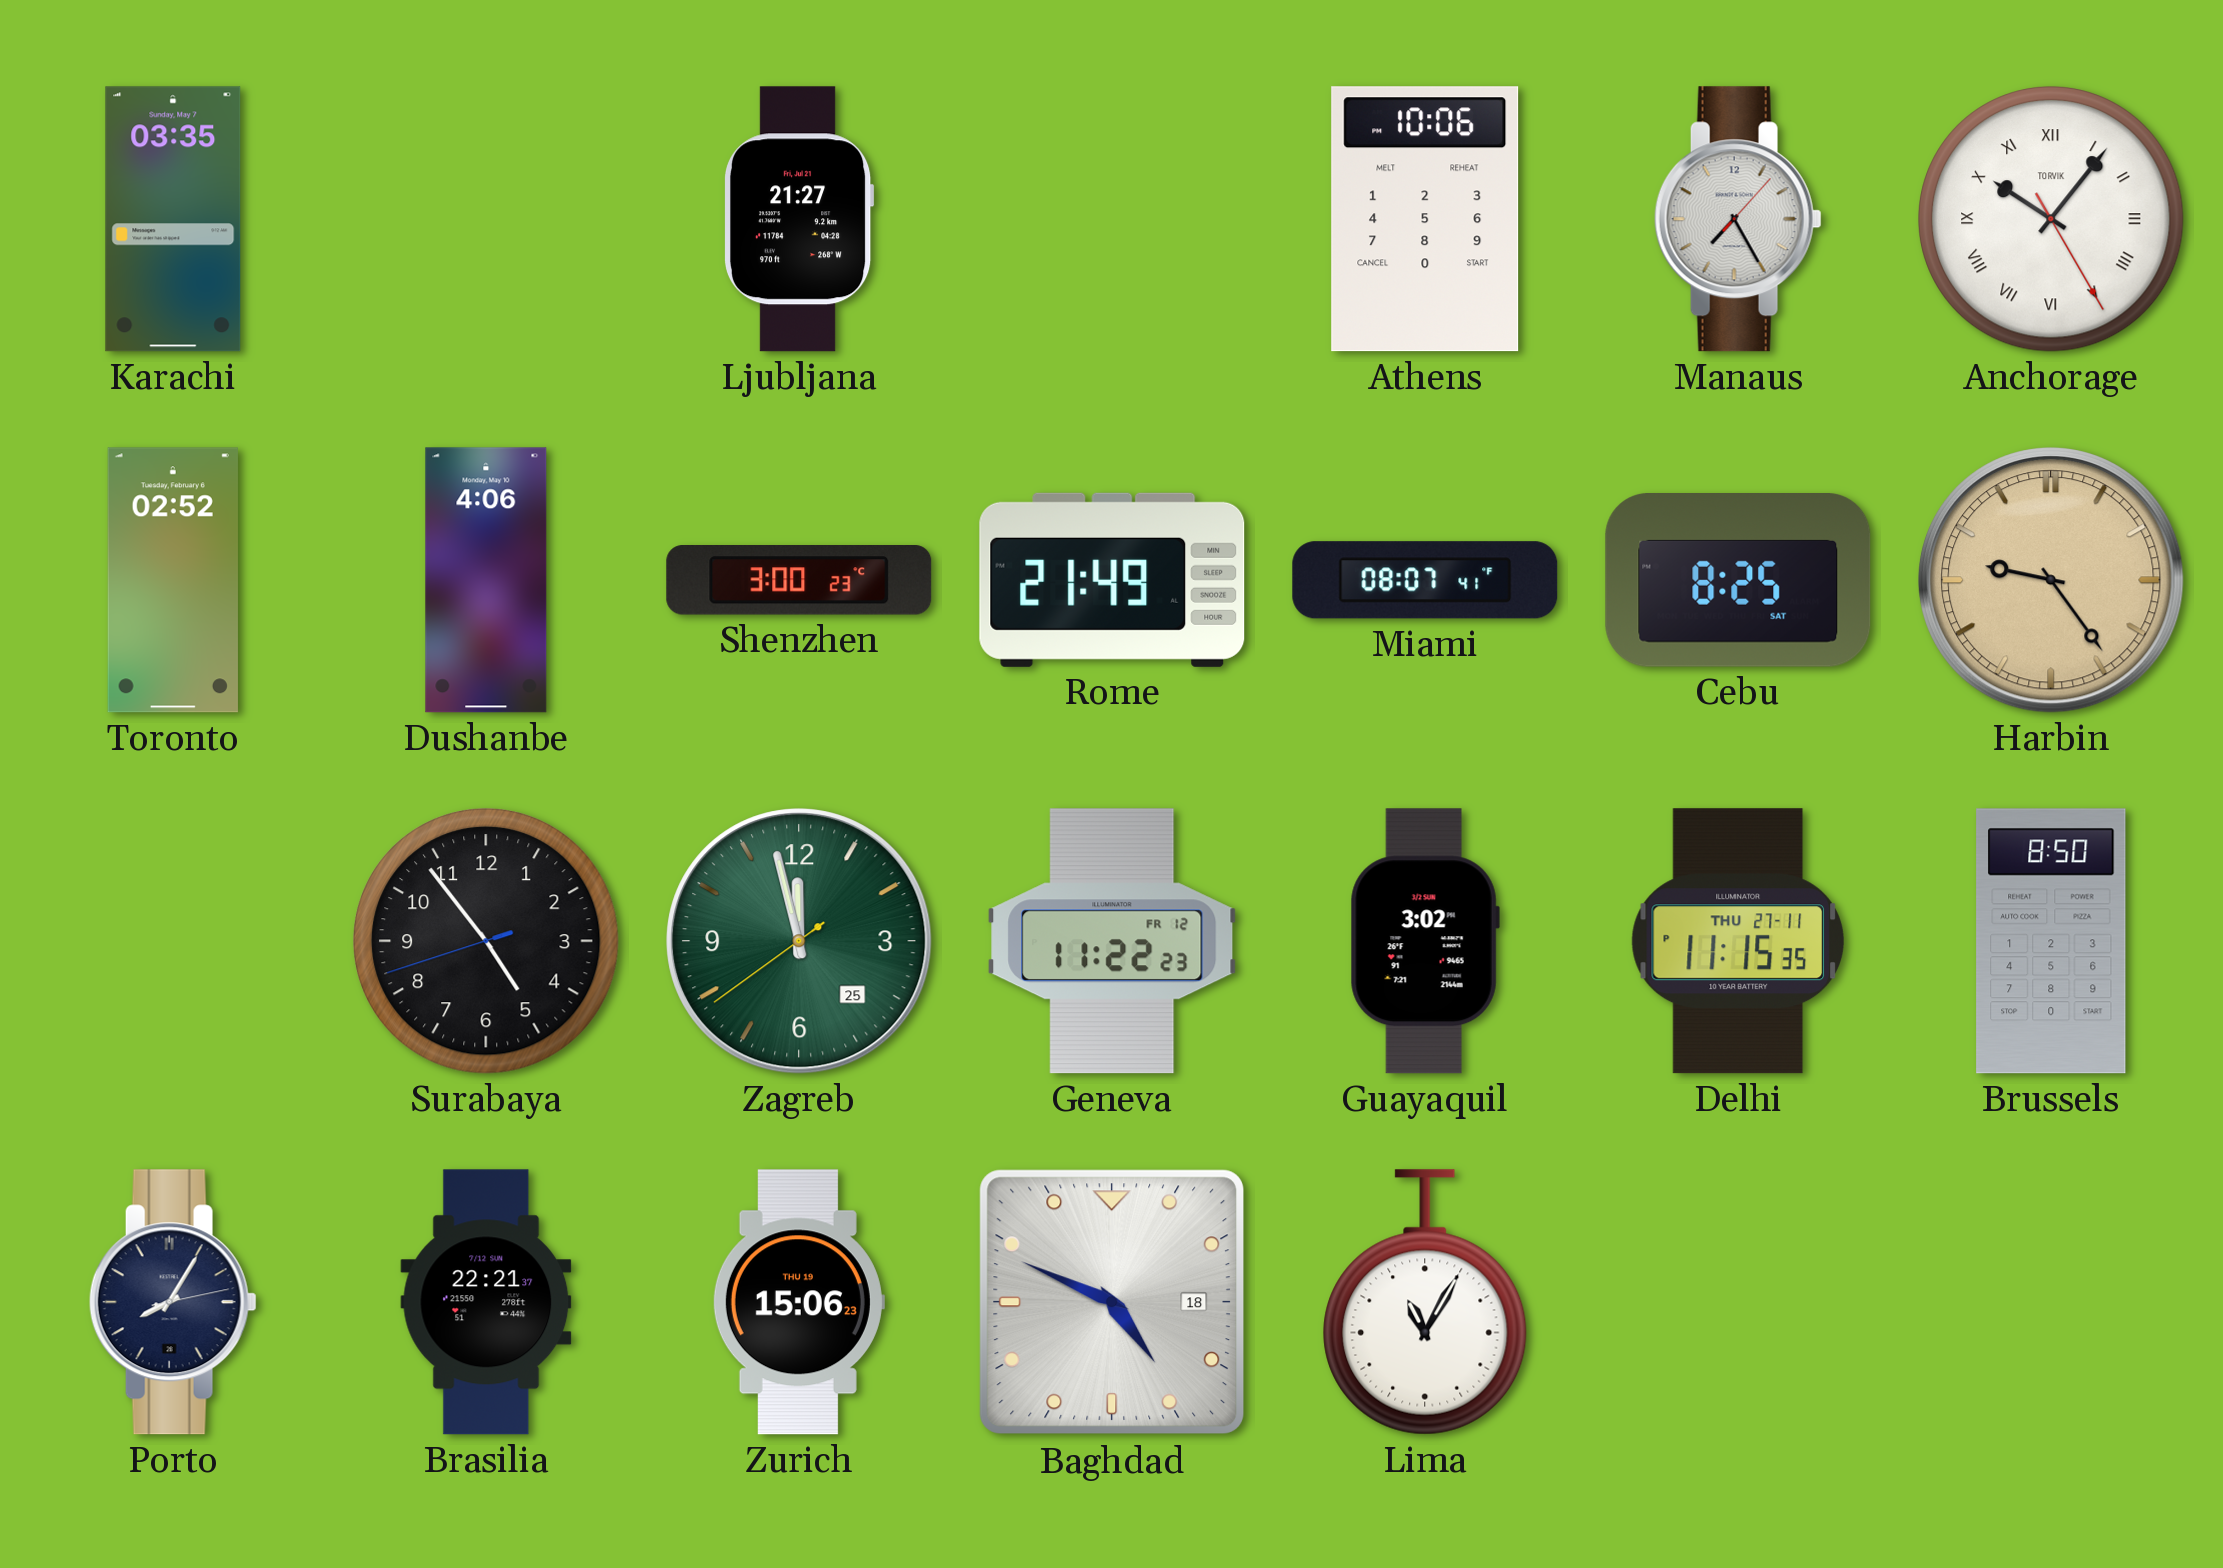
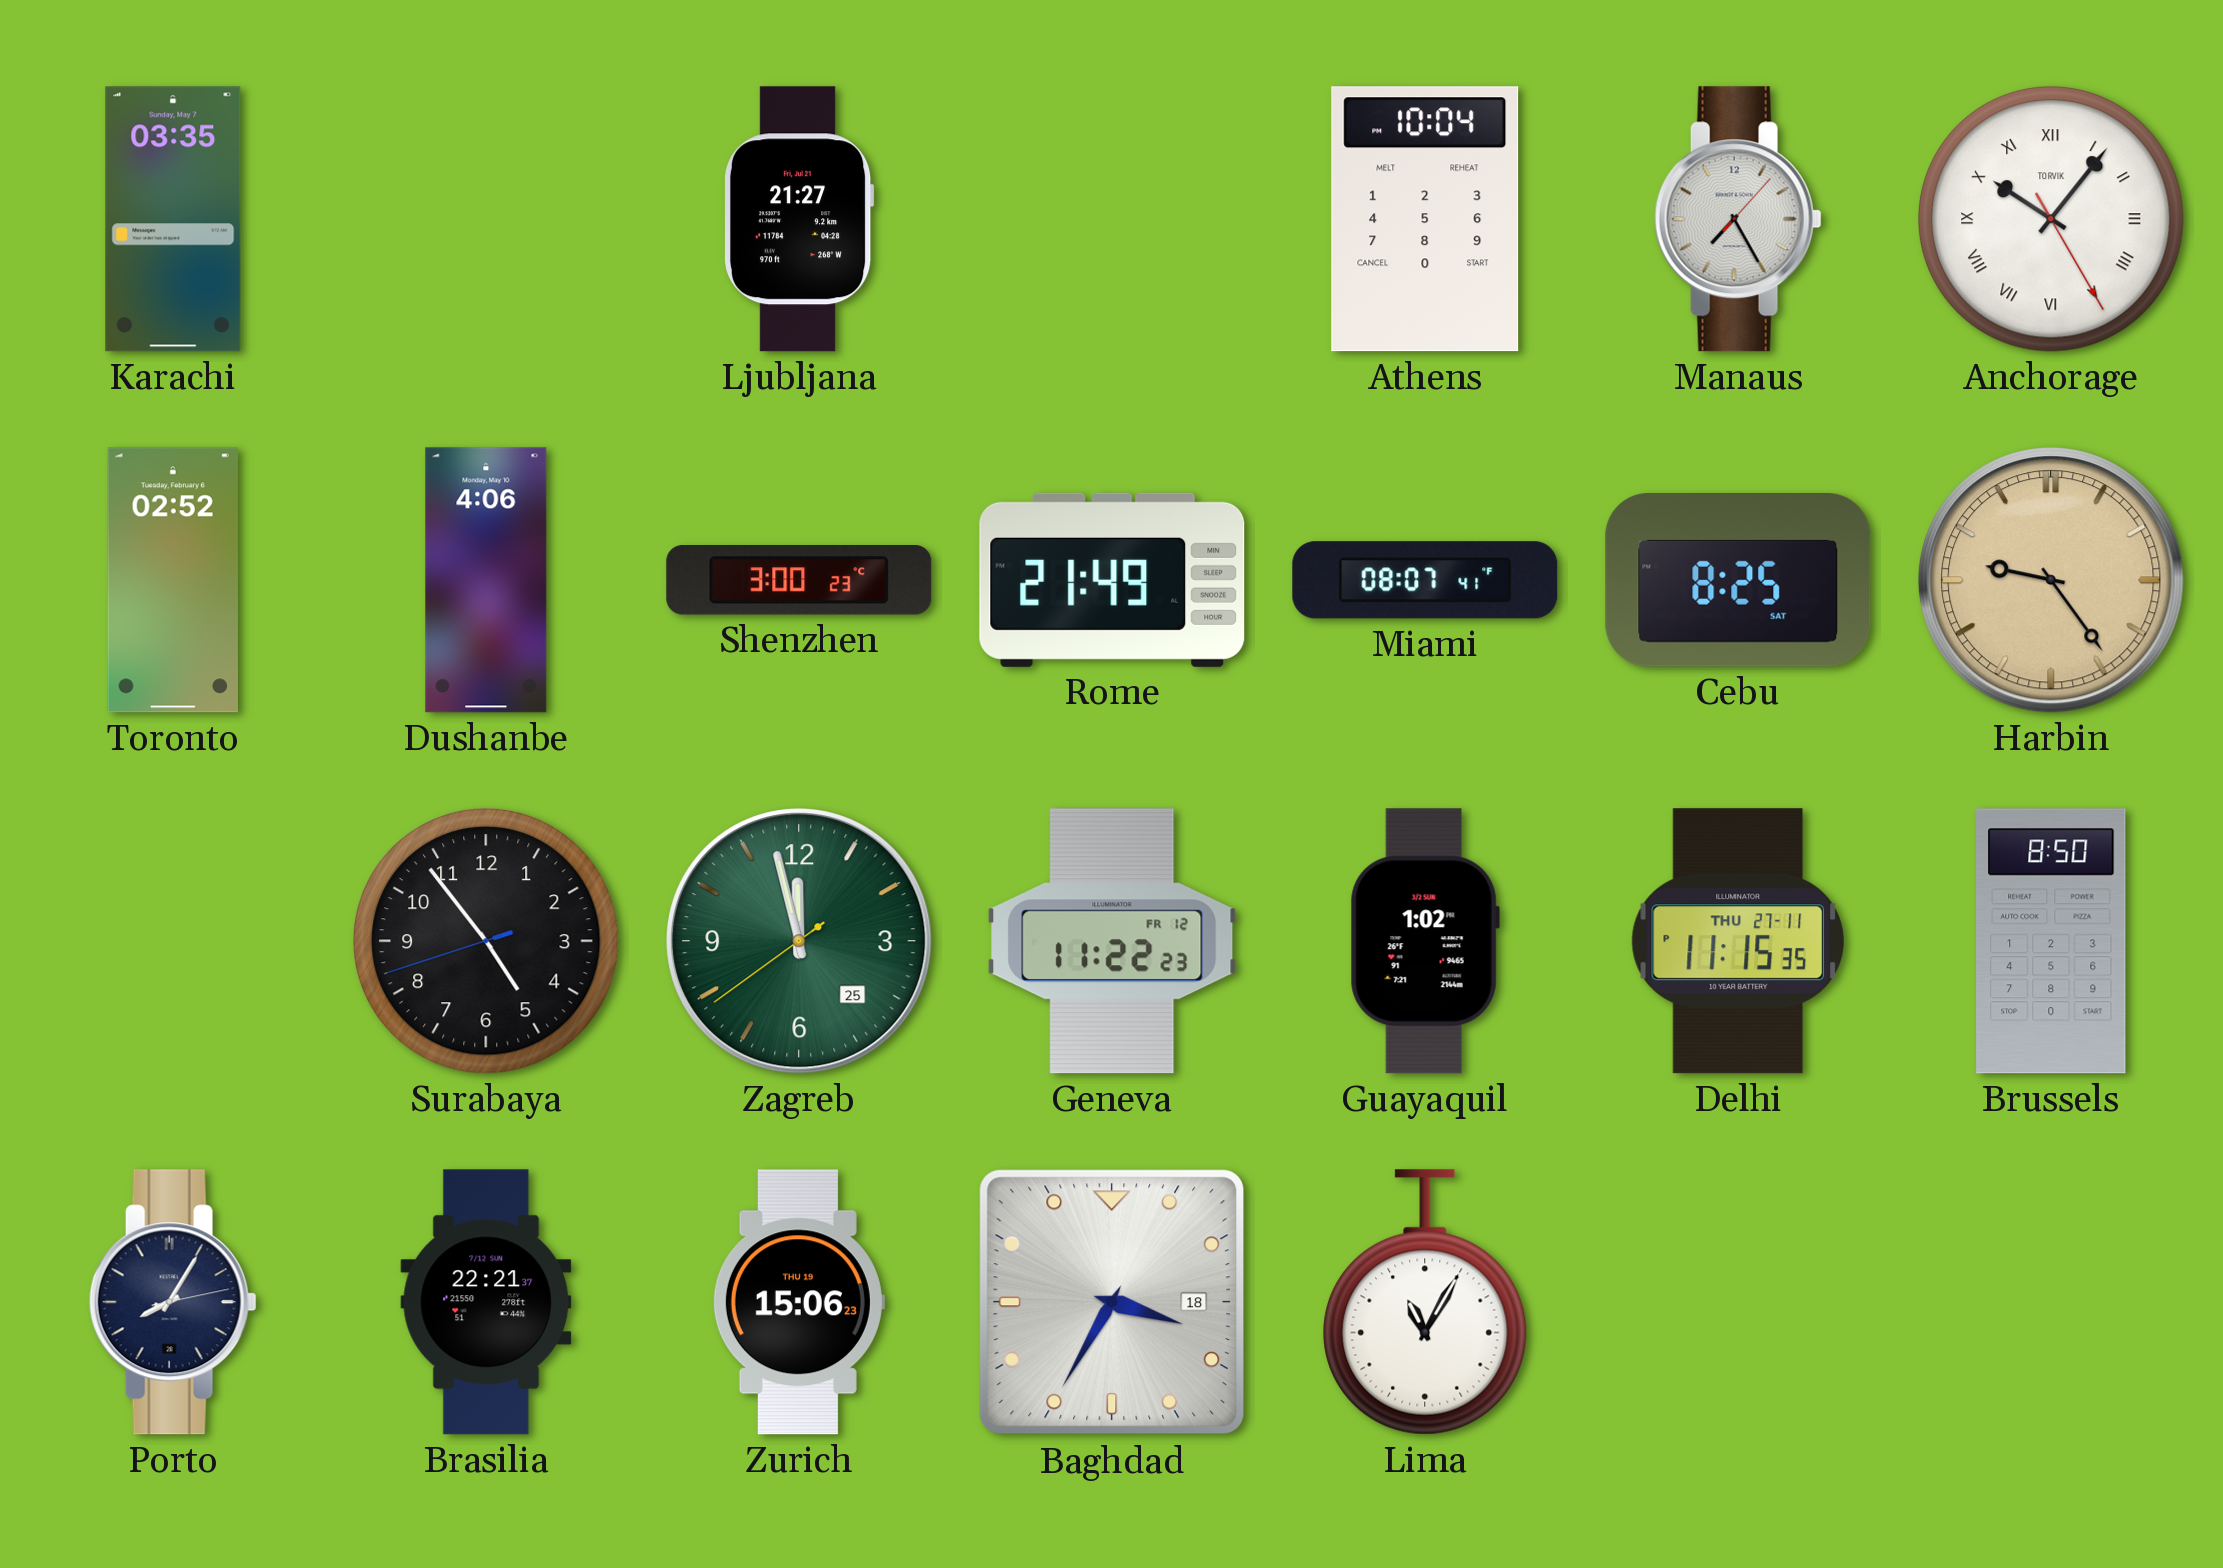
Athens: 10:06 -> 10:04
Guayaquil: 3:02 -> 1:02
Baghdad: 4:49 -> 3:35
